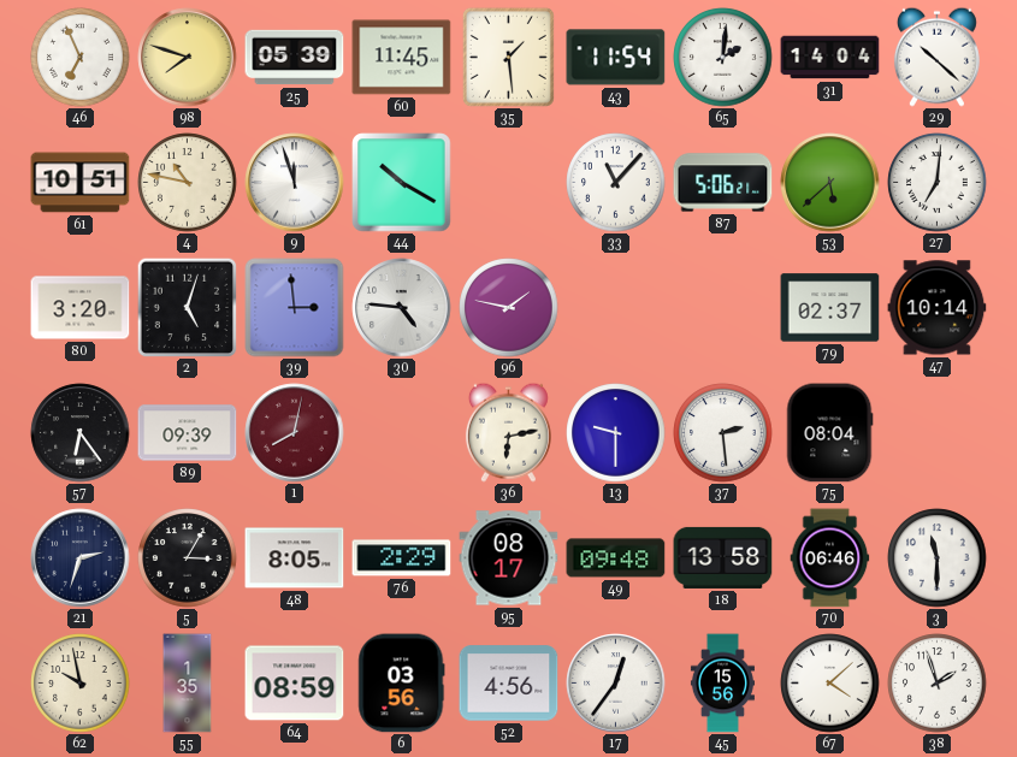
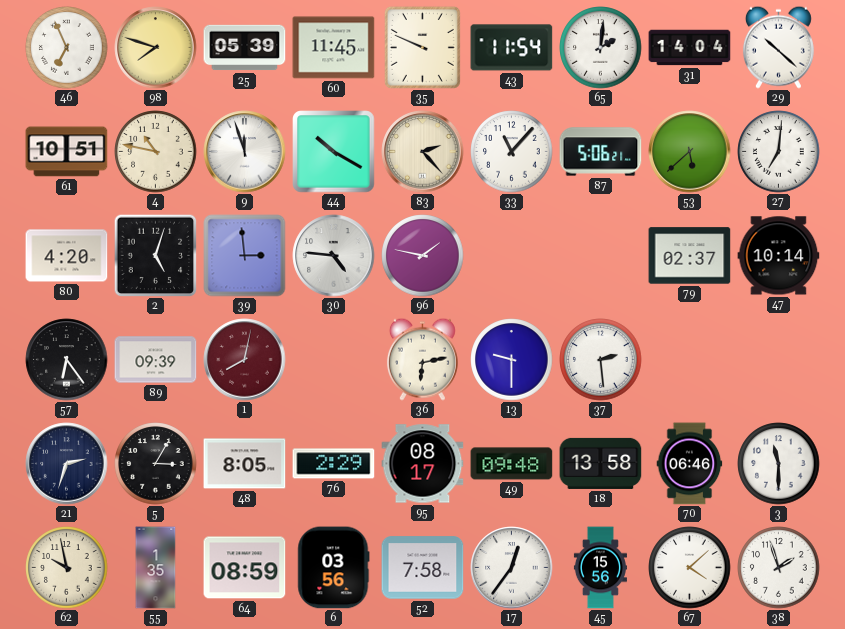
35: 1:29 -> 9:49
83: none -> 2:23
80: 3:20 -> 4:20
75: 08:04 -> none
52: 4:56 -> 7:58
